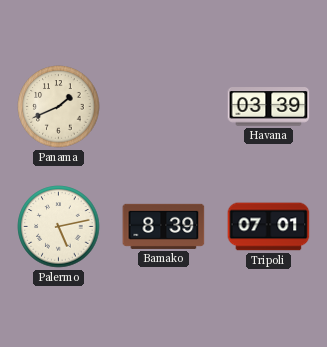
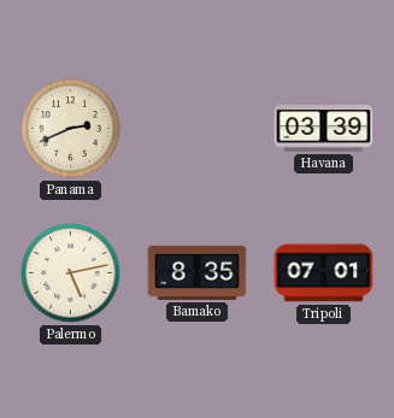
Panama: 1:41 -> 2:41
Bamako: 8:39 -> 8:35
